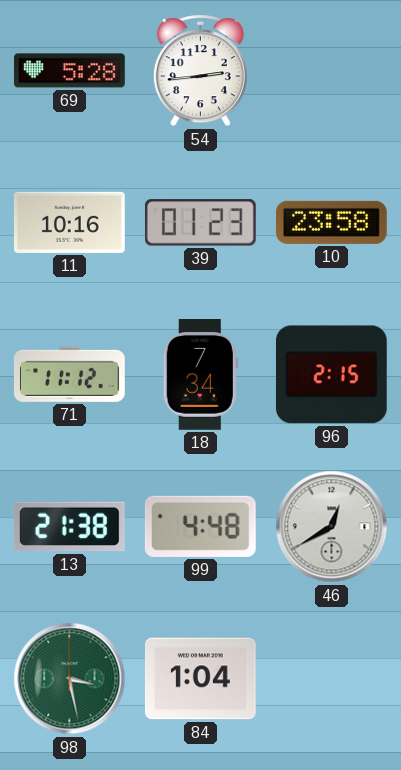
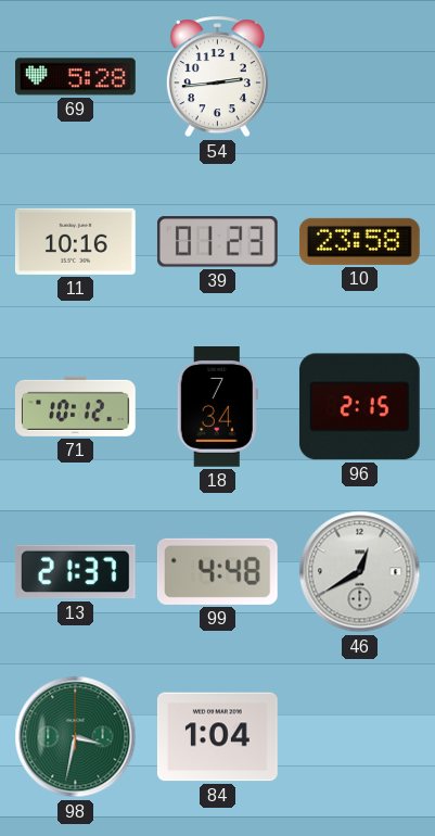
71: 11:12 -> 10:12
13: 21:38 -> 21:37
98: 3:28 -> 3:32
